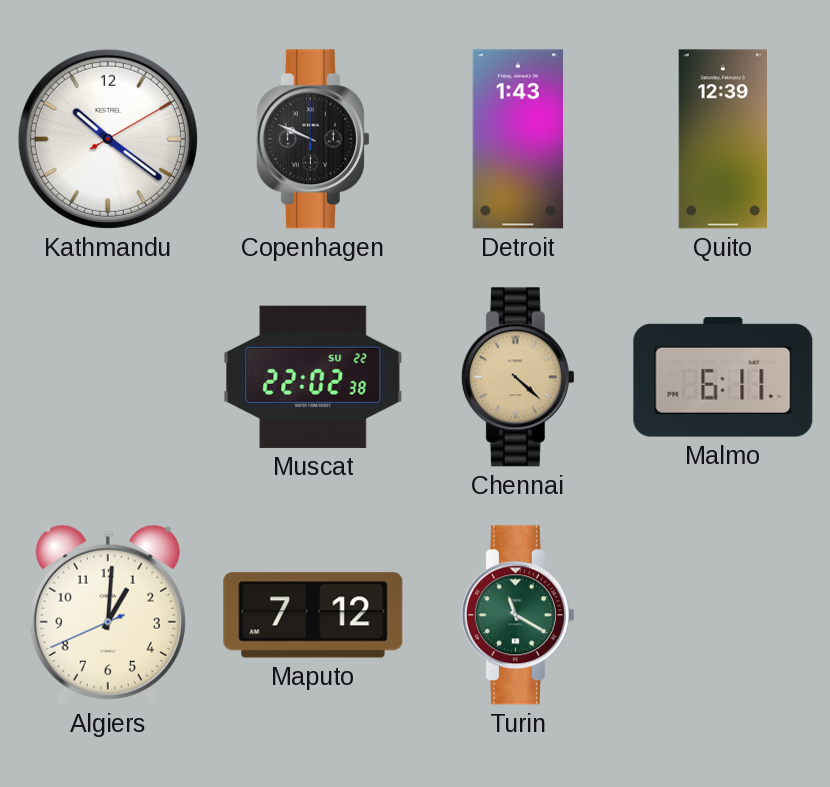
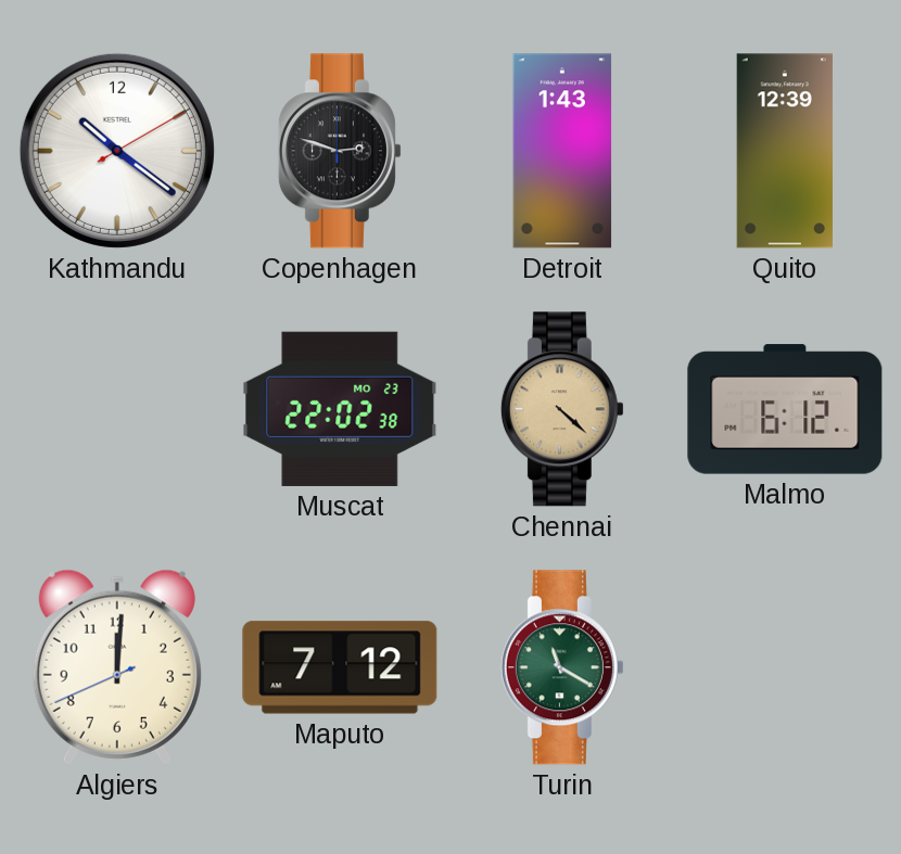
Copenhagen: 9:49 -> 2:48
Muscat date: SU 22 -> MO 23
Malmo: 6:11 -> 6:12
Algiers: 1:00 -> 12:00
